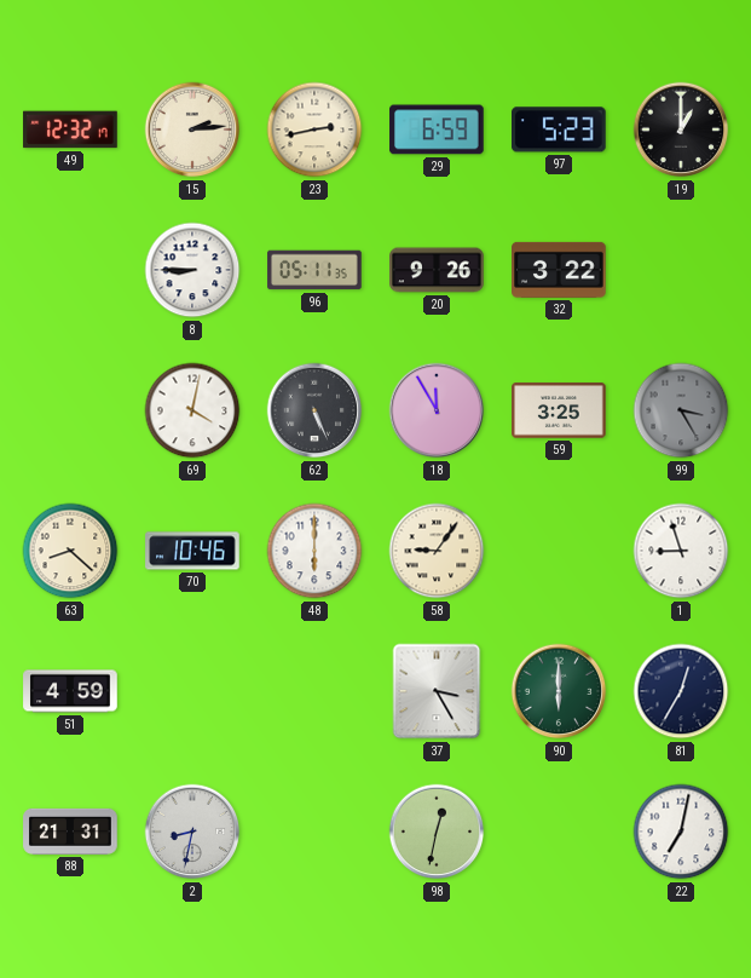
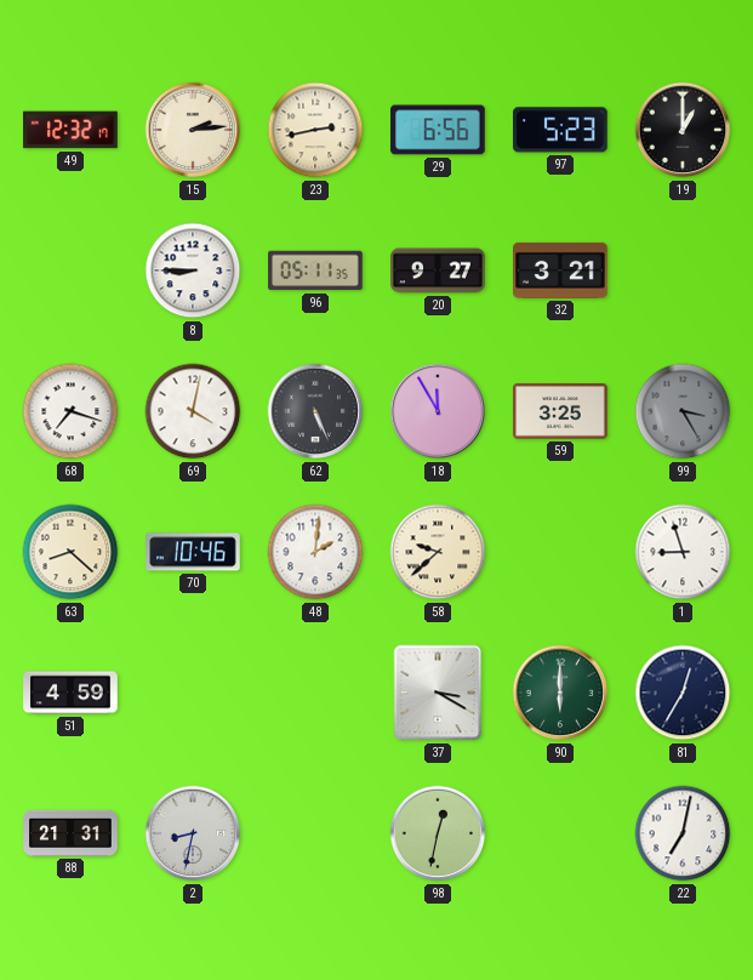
29: 6:59 -> 6:56
20: 9:26 -> 9:27
32: 3:22 -> 3:21
68: none -> 7:18
48: 6:00 -> 2:01
58: 9:06 -> 9:38
37: 3:25 -> 3:20
